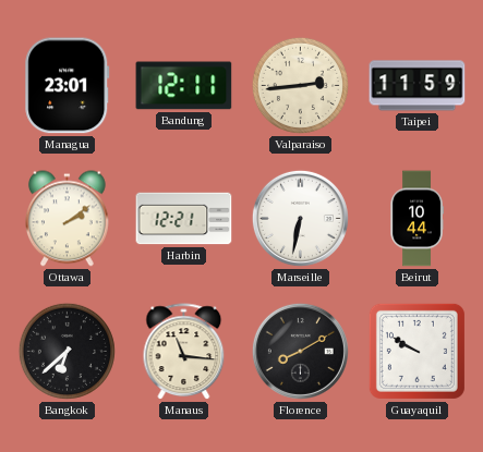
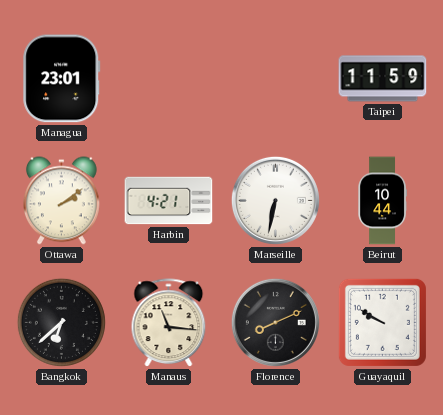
Bandung: 12:11 -> none
Valparaiso: 2:44 -> none
Harbin: 12:21 -> 4:21
Florence: 8:10 -> 8:11
